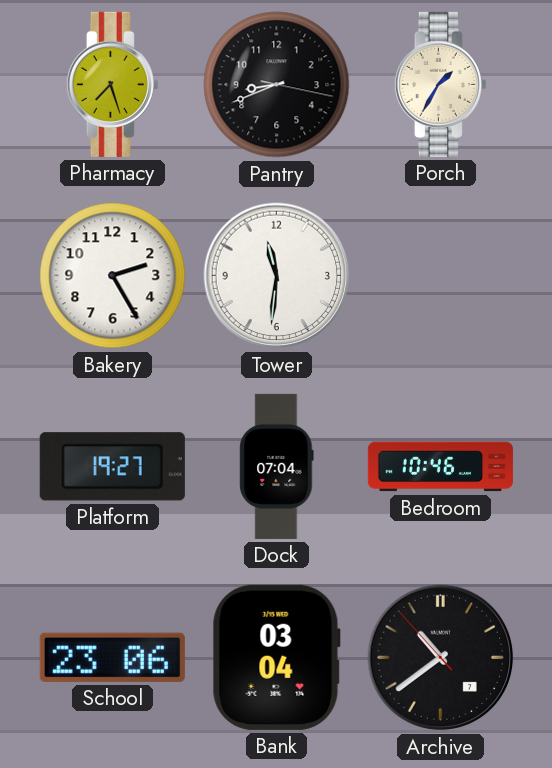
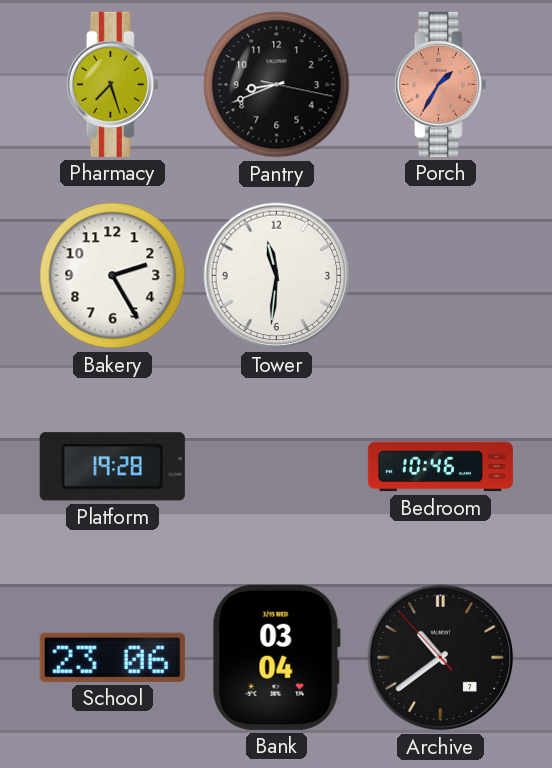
Porch dial: cream -> salmon
Platform: 19:27 -> 19:28
Dock: 07:04 -> none
